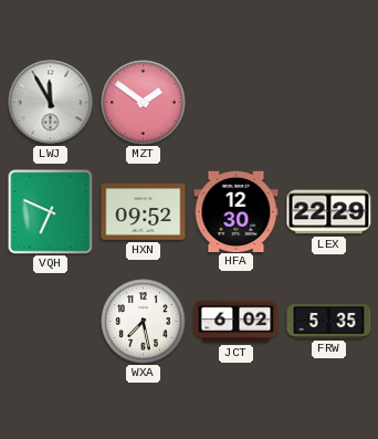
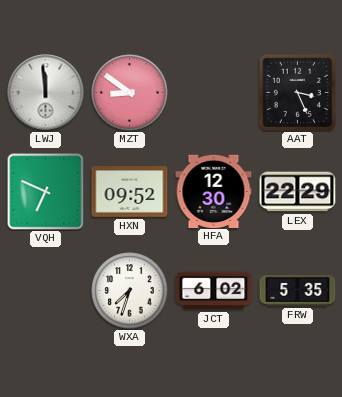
LWJ: 11:55 -> 11:59
MZT: 1:51 -> 8:51
AAT: none -> 3:26
WXA: 7:28 -> 7:33
